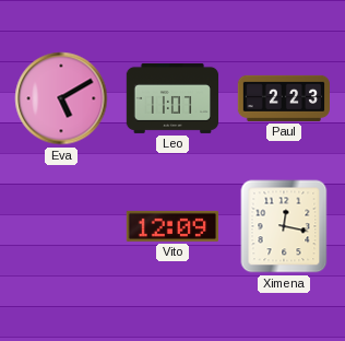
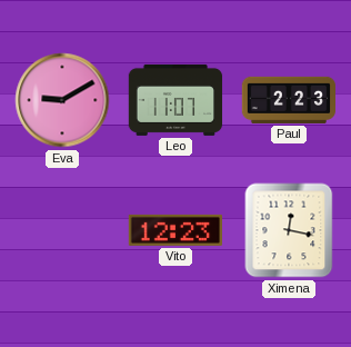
Eva: 5:10 -> 9:10
Vito: 12:09 -> 12:23
